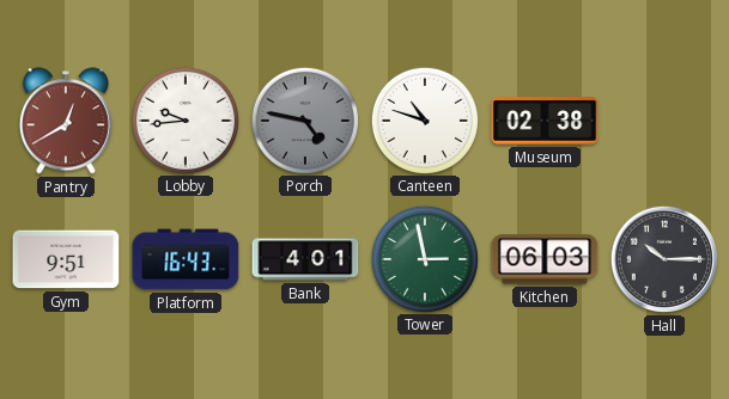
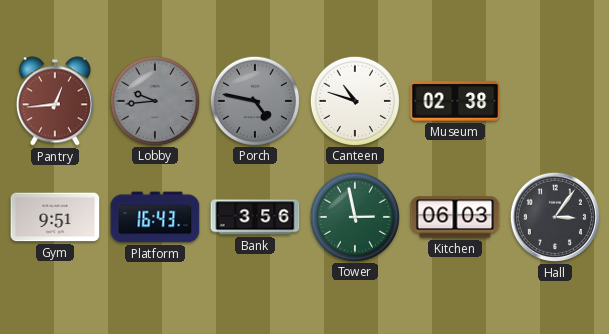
Pantry: 12:40 -> 12:44
Lobby dial: white -> grey
Bank: 4:01 -> 3:56
Hall: 10:15 -> 3:06
